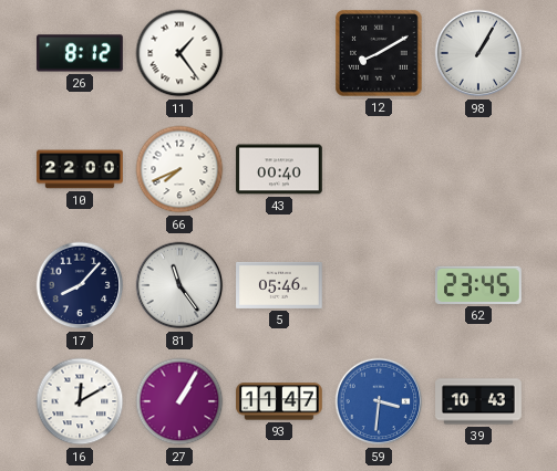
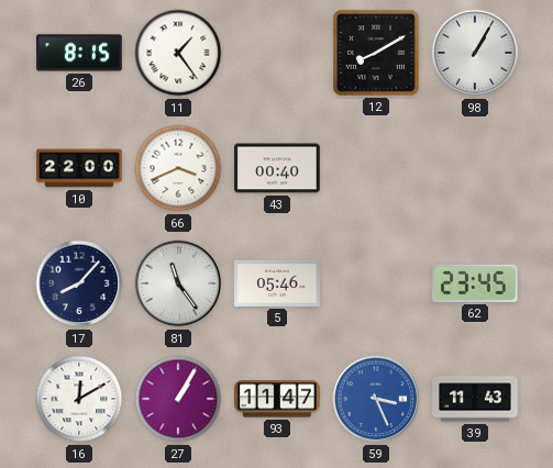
26: 8:12 -> 8:15
66: 7:41 -> 3:41
59: 3:31 -> 3:26
39: 10:43 -> 11:43
